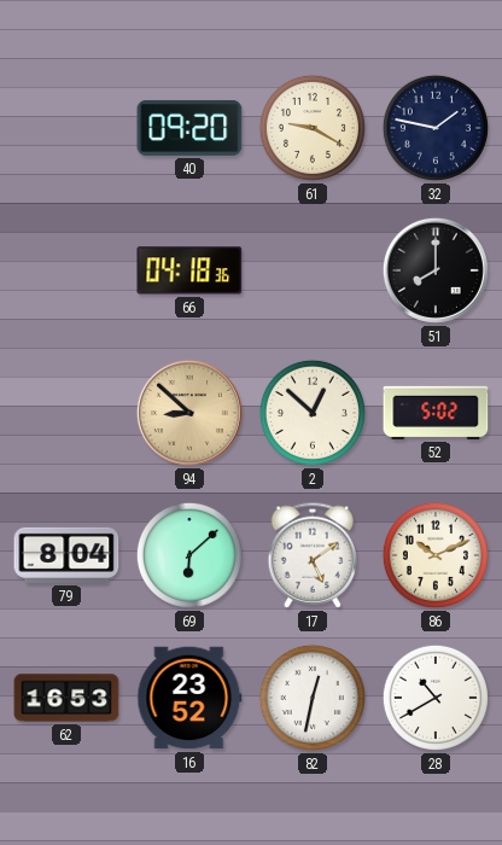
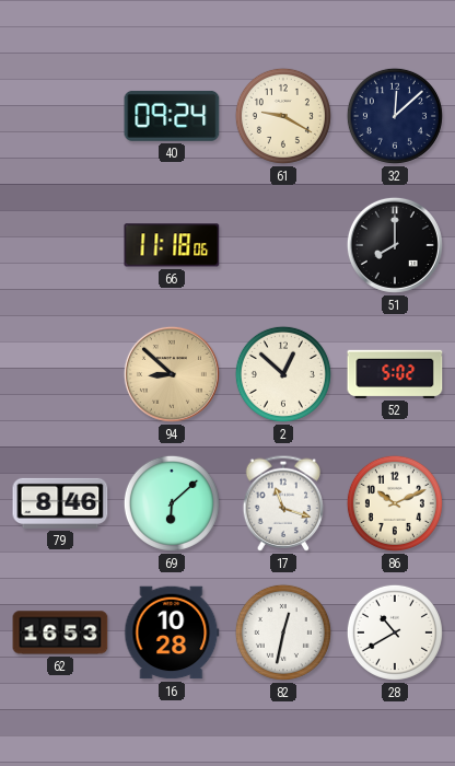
40: 09:20 -> 09:24
32: 1:47 -> 12:08
66: 04:18 -> 11:18
79: 8:04 -> 8:46
17: 5:09 -> 11:18
16: 23:52 -> 10:28
